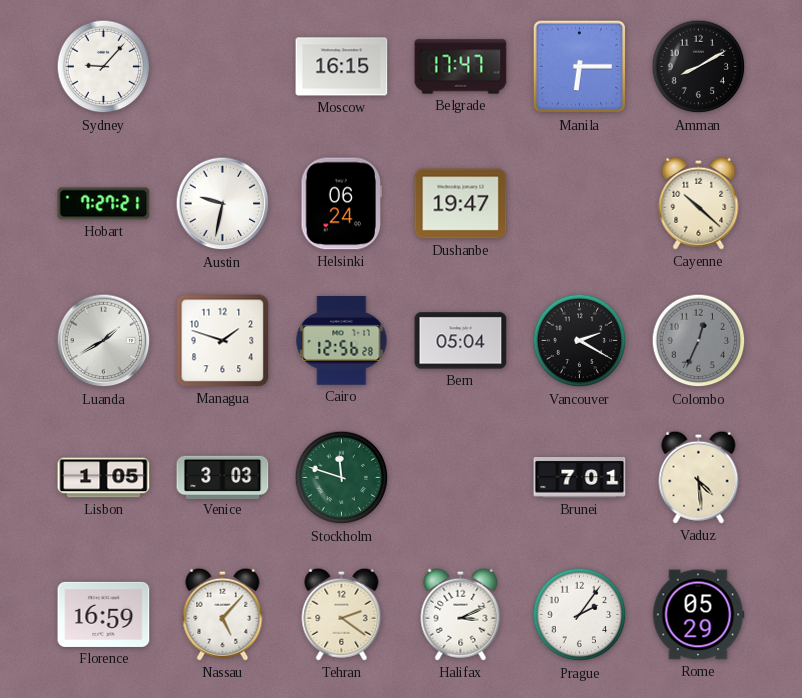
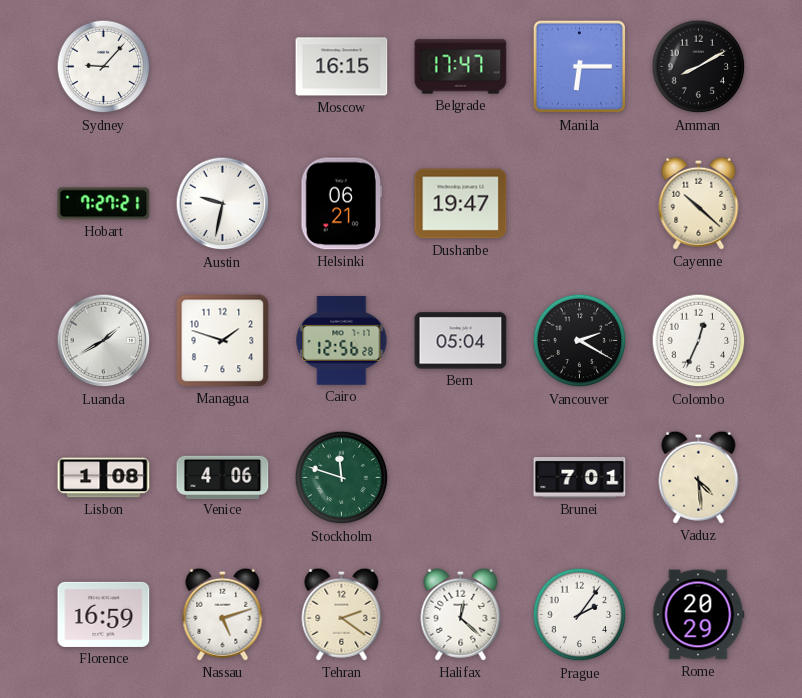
Helsinki: 06:24 -> 06:21
Colombo dial: grey -> white
Lisbon: 1:05 -> 1:08
Venice: 3:03 -> 4:06
Nassau: 5:07 -> 5:12
Halifax: 3:11 -> 12:22
Rome: 05:29 -> 20:29
